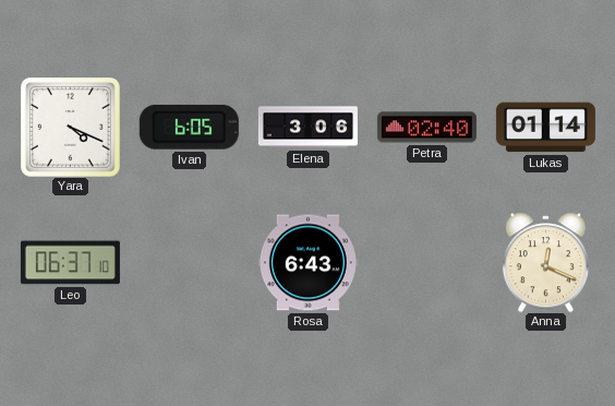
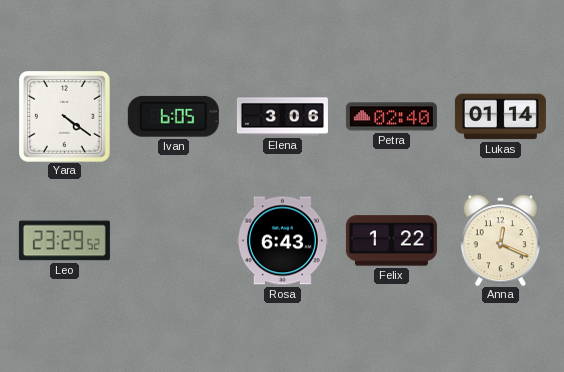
Yara: 4:19 -> 4:21
Leo: 06:37 -> 23:29
Felix: none -> 1:22
